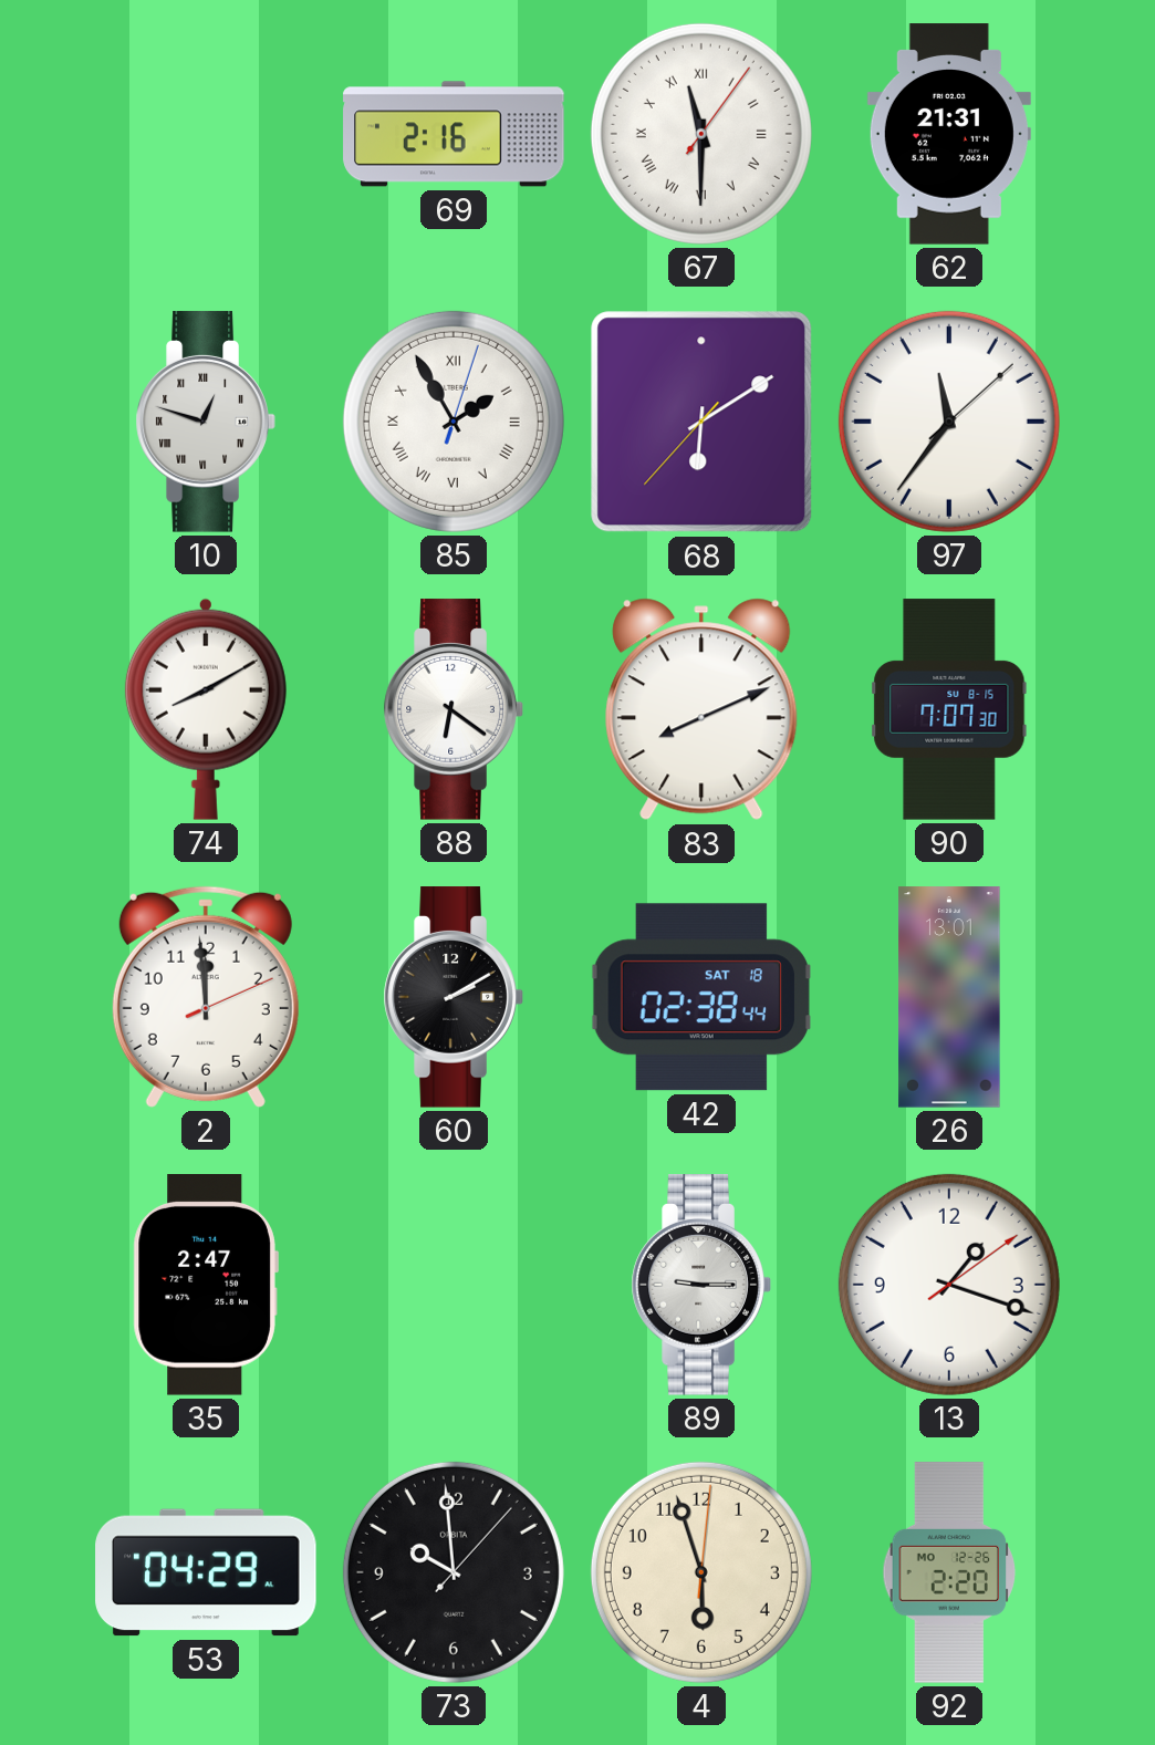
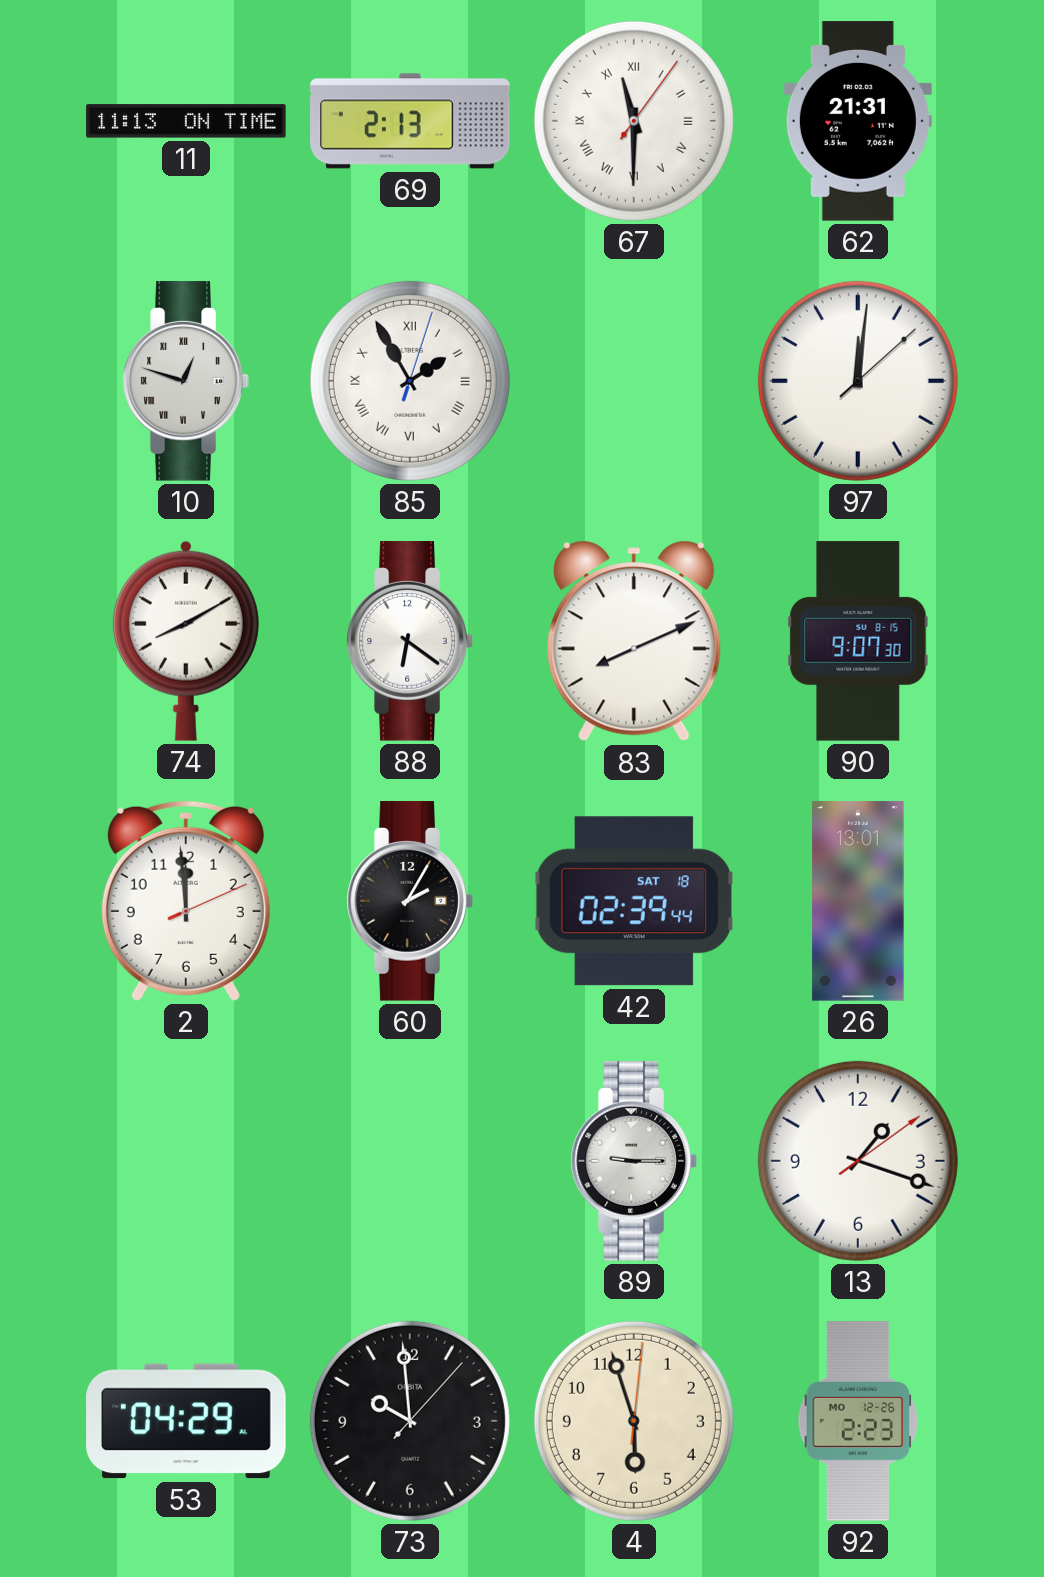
11: none -> 11:13
69: 2:16 -> 2:13
68: 6:09 -> none
97: 11:36 -> 12:01
90: 7:07 -> 9:07
60: 2:10 -> 2:05
42: 02:38 -> 02:39
35: 2:47 -> none
92: 2:20 -> 2:23
